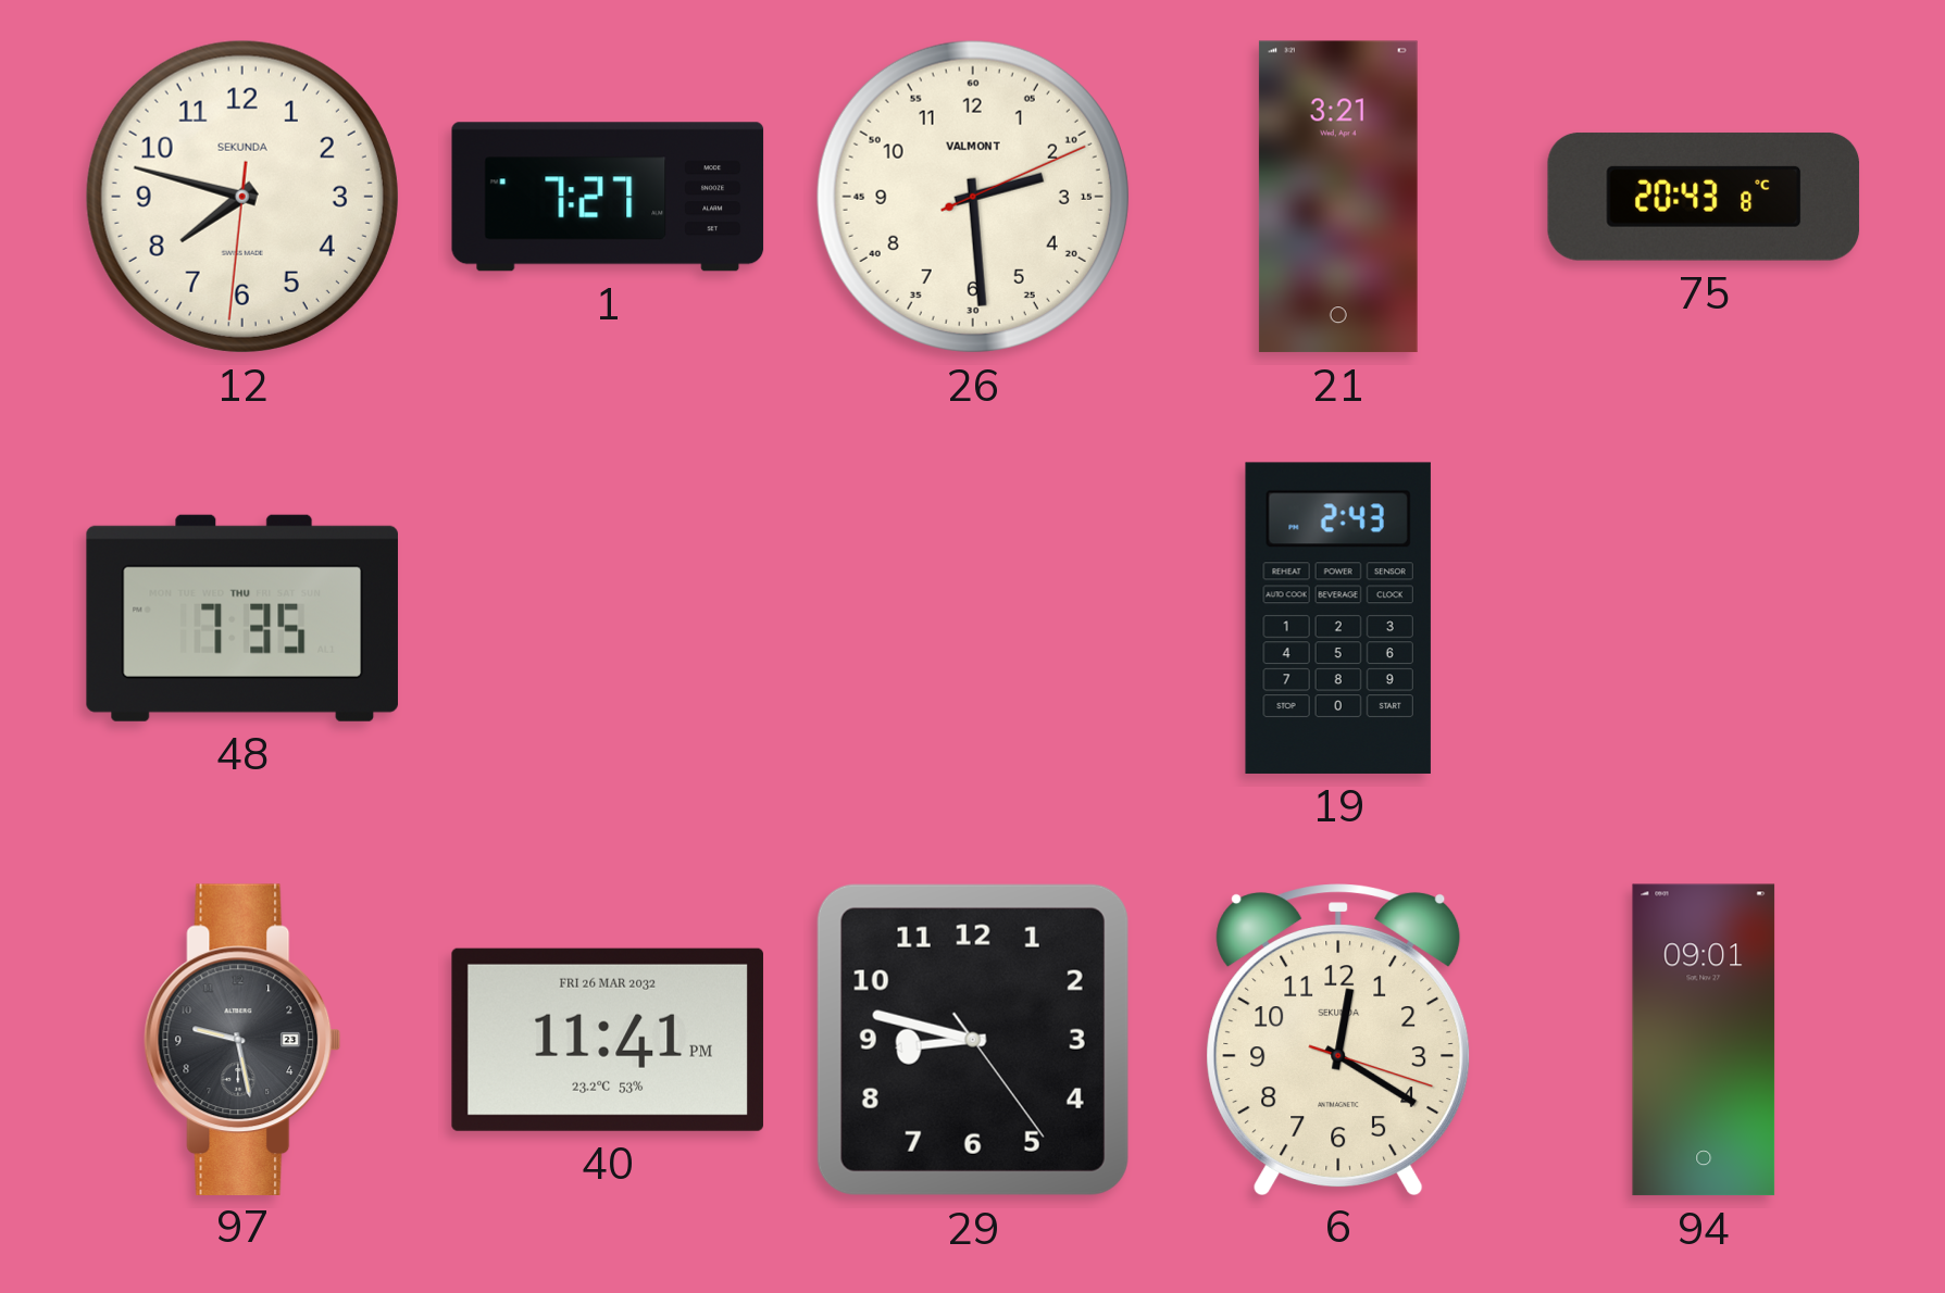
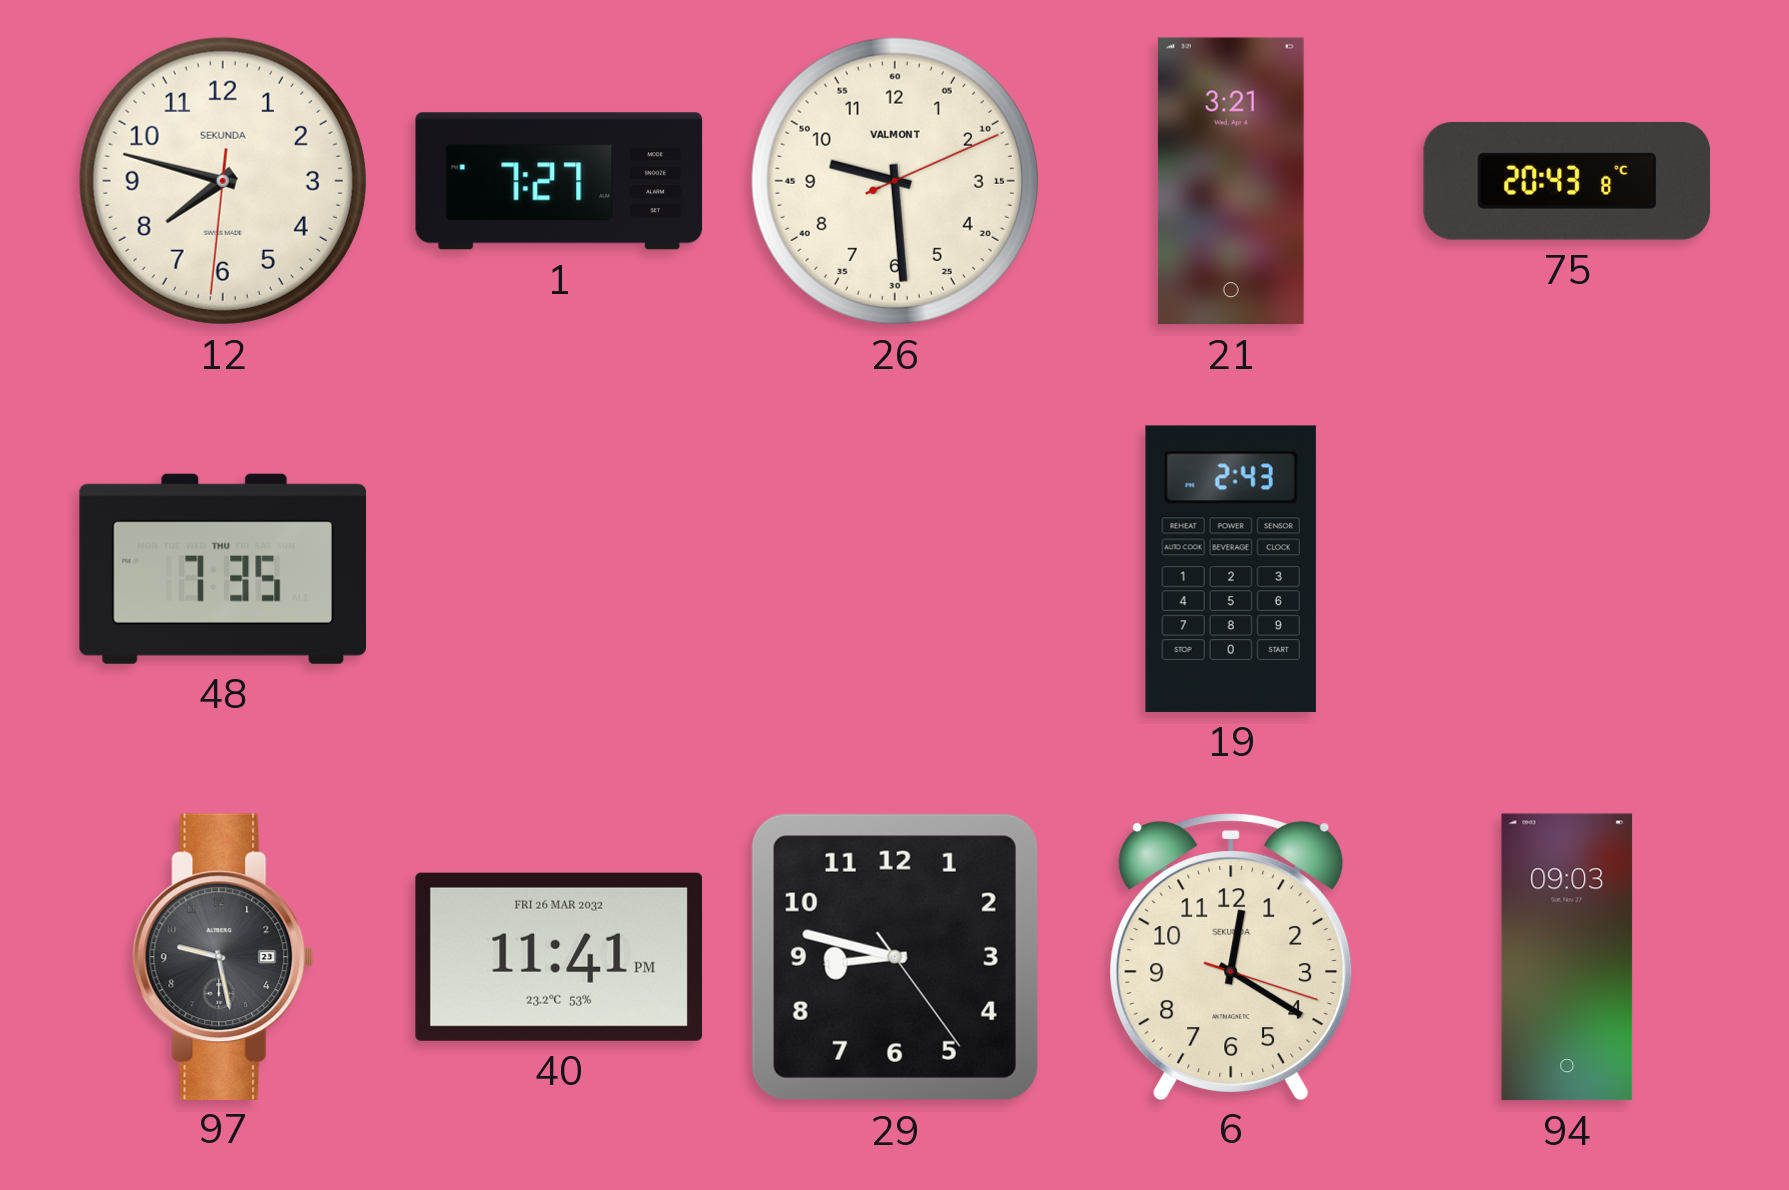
26: 2:29 -> 9:29
94: 09:01 -> 09:03
